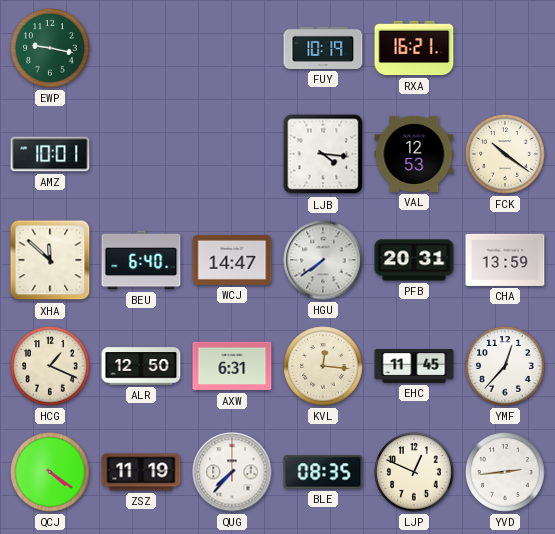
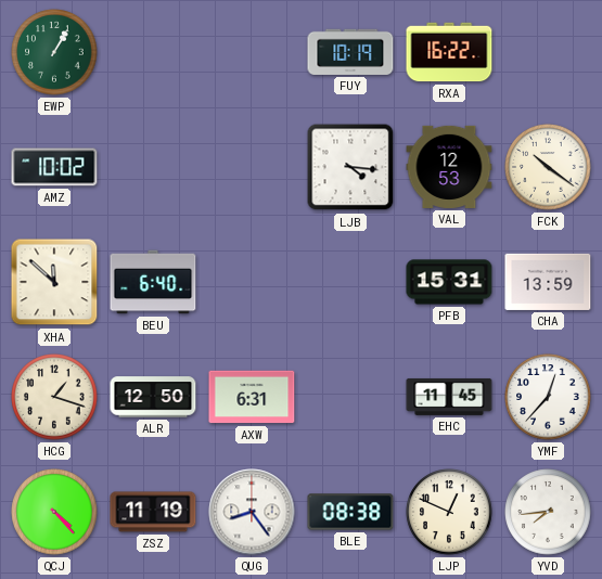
EWP: 9:17 -> 1:05
RXA: 16:21 -> 16:22
AMZ: 10:01 -> 10:02
WCJ: 14:47 -> none
HGU: 7:39 -> none
PFB: 20:31 -> 15:31
HCG: 1:19 -> 1:18
KVL: 12:16 -> none
QCJ: 4:21 -> 4:23
QUG: 7:37 -> 8:24
BLE: 08:35 -> 08:38
YVD: 2:44 -> 7:44
